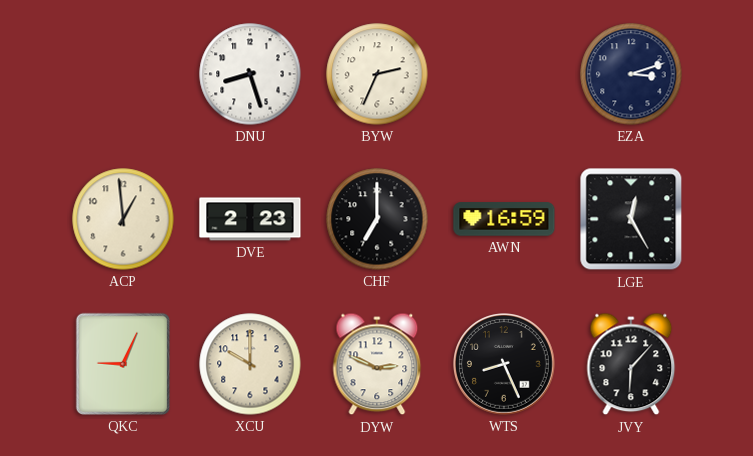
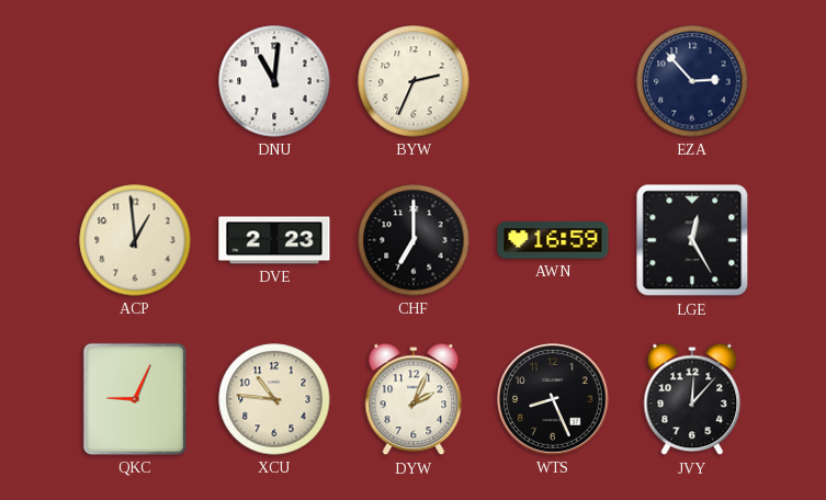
DNU: 8:27 -> 11:01
EZA: 3:12 -> 2:53
XCU: 10:00 -> 10:46
DYW: 2:49 -> 2:04
JVY: 6:07 -> 12:07
